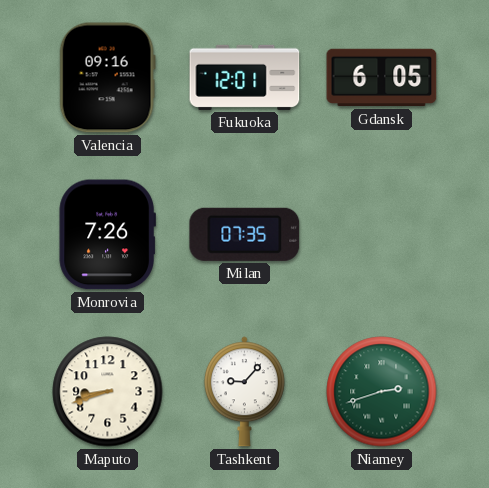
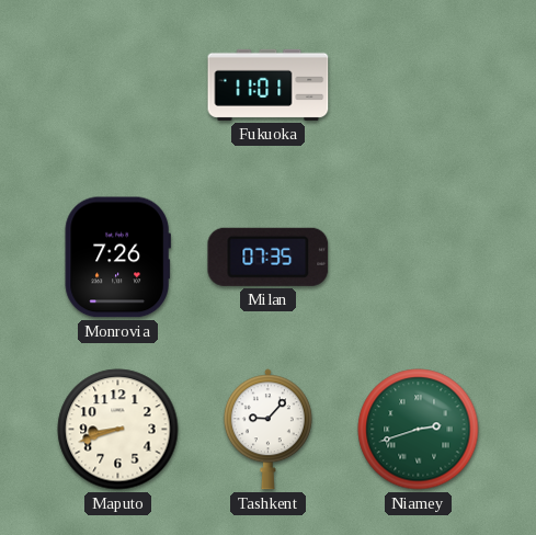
Valencia: 09:16 -> none
Fukuoka: 12:01 -> 11:01
Gdansk: 6:05 -> none
